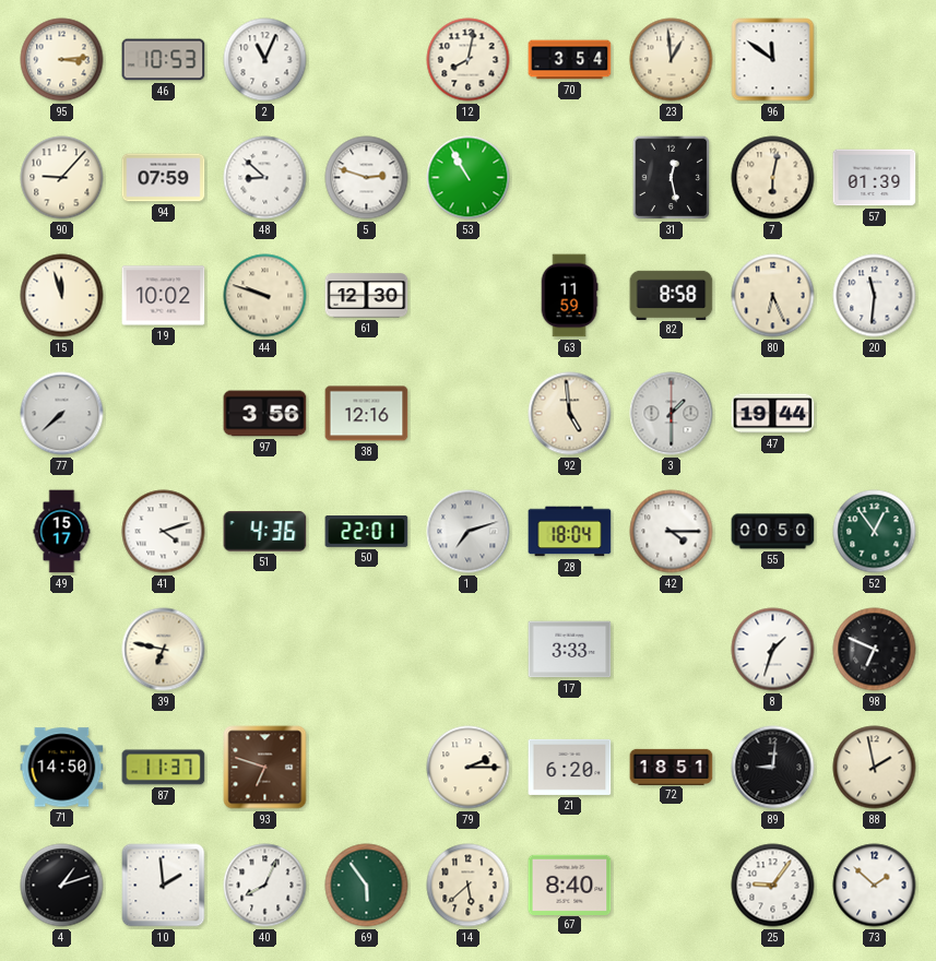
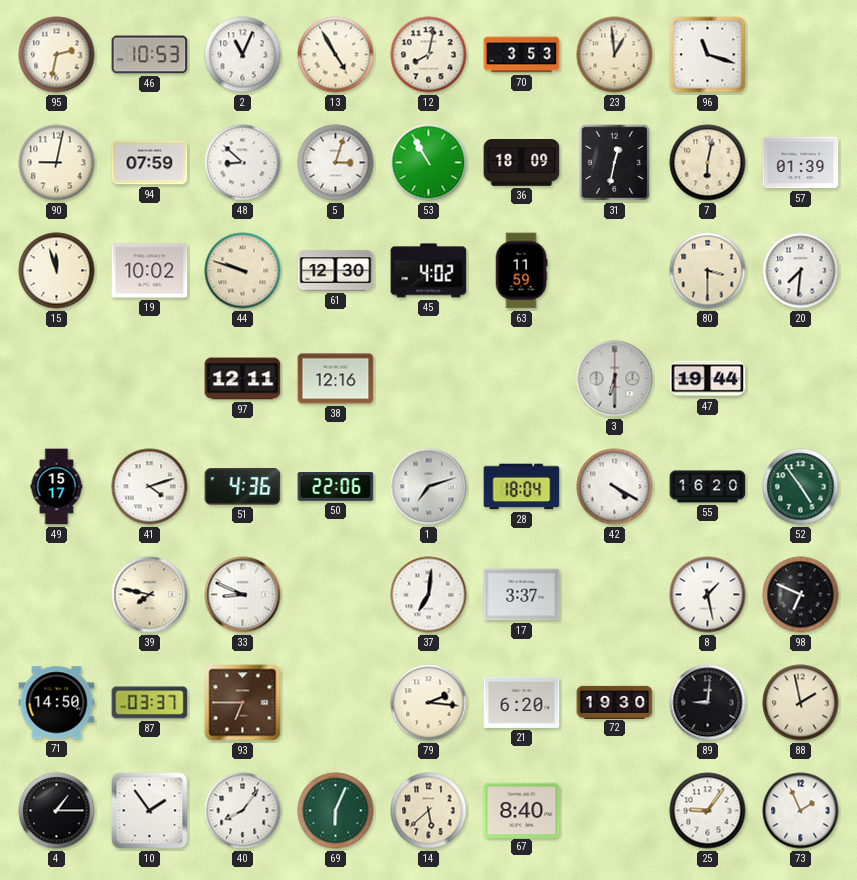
95: 3:14 -> 2:32
13: none -> 4:55
70: 3:54 -> 3:53
96: 11:51 -> 11:18
90: 9:07 -> 9:02
5: 2:48 -> 3:03
36: none -> 18:09
31: 12:28 -> 12:32
45: none -> 4:02
82: 8:58 -> none
80: 6:26 -> 3:30
20: 11:31 -> 7:31
77: 7:38 -> none
97: 3:56 -> 12:11
92: 4:59 -> none
3: 1:30 -> 6:30
50: 22:01 -> 22:06
42: 4:15 -> 4:20
55: 00:50 -> 16:20
52: 12:54 -> 4:54
39: 6:47 -> 7:47
33: none -> 8:49
37: none -> 7:01
17: 3:33 -> 3:37
8: 1:33 -> 1:28
87: 11:37 -> 03:37
93: 6:48 -> 6:45
79: 2:15 -> 2:16
72: 18:51 -> 19:30
4: 1:12 -> 1:15
10: 1:59 -> 1:54
40: 8:04 -> 8:06
69: 5:54 -> 6:04
73: 1:52 -> 1:56
